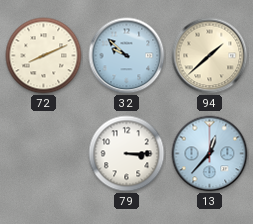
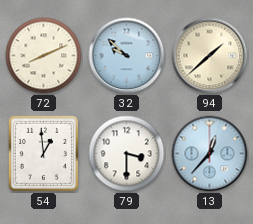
54: none -> 12:59
79: 3:15 -> 3:30
